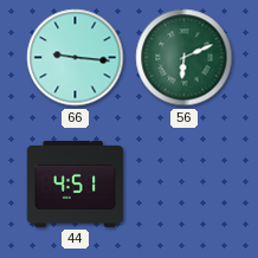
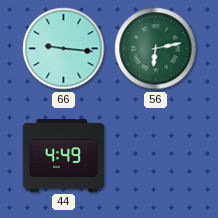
56: 6:11 -> 6:13
44: 4:51 -> 4:49
